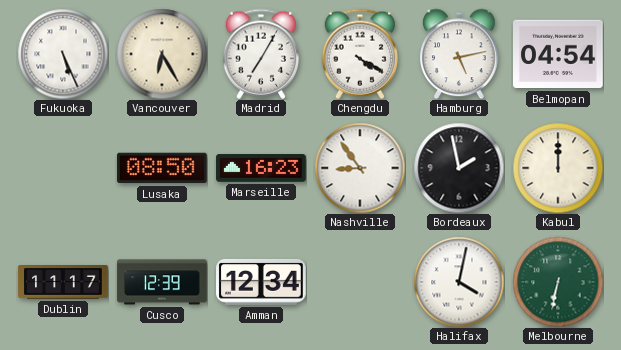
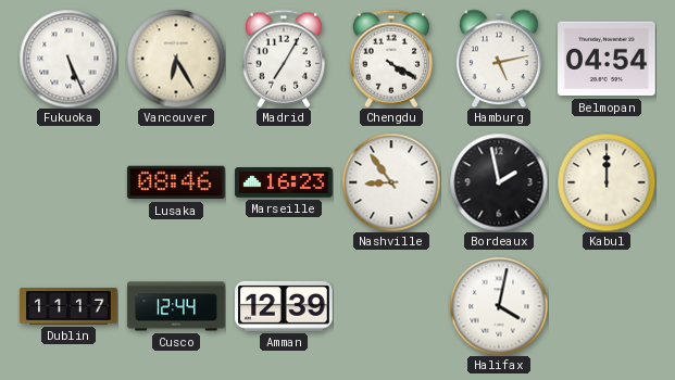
Lusaka: 08:50 -> 08:46
Cusco: 12:39 -> 12:44
Amman: 12:34 -> 12:39
Melbourne: 6:32 -> none
